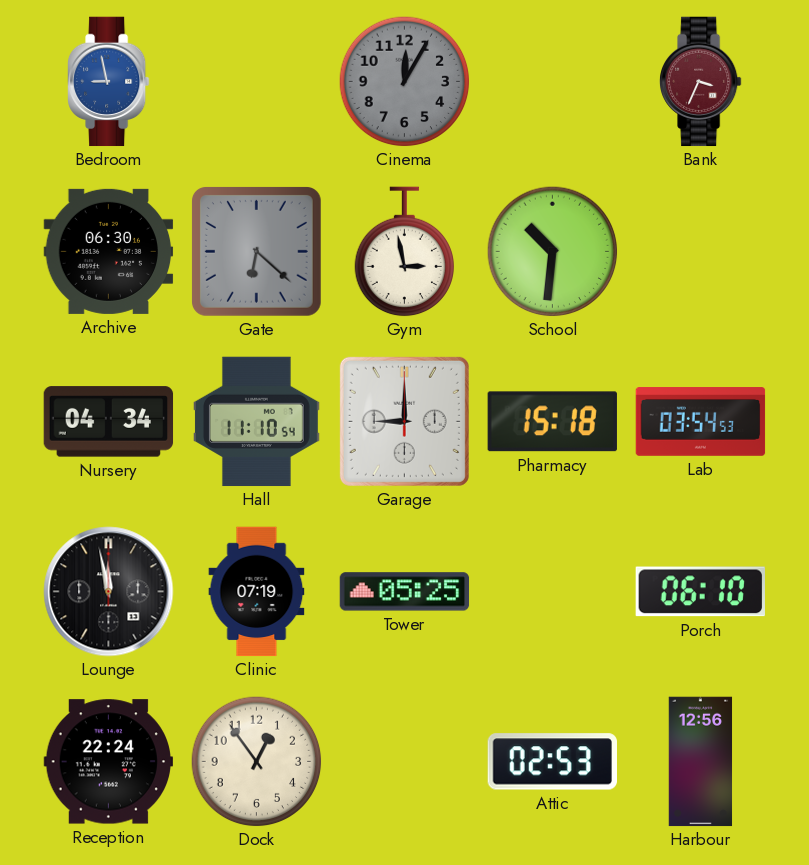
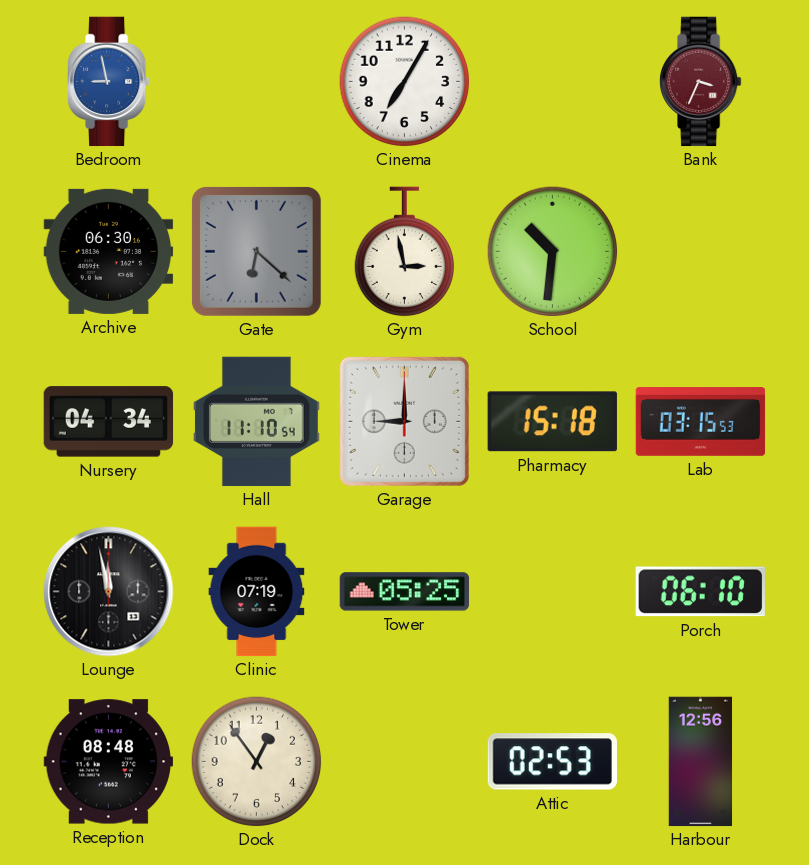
Cinema: 12:05 -> 7:05
Cinema dial: grey -> white
Lab: 03:54 -> 03:15
Reception: 22:24 -> 08:48
